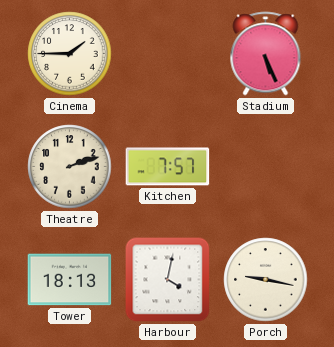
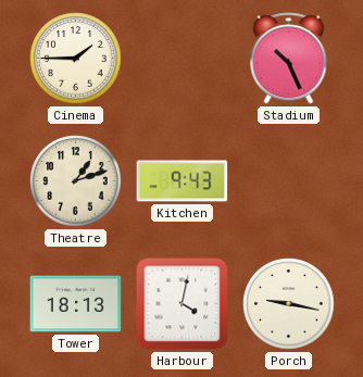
Stadium: 5:26 -> 10:26
Theatre: 2:12 -> 1:12
Kitchen: 7:57 -> 9:43
